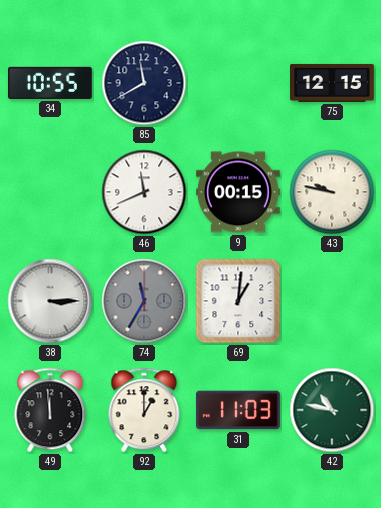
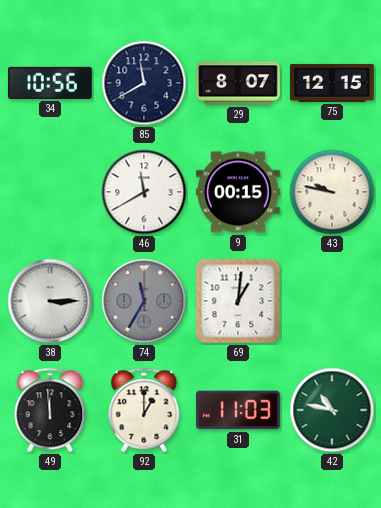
34: 10:55 -> 10:56
29: none -> 8:07
46: 11:41 -> 11:40
